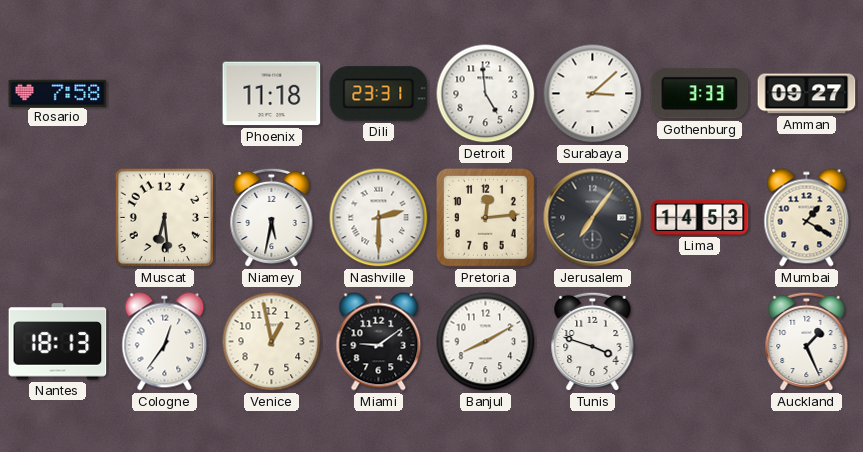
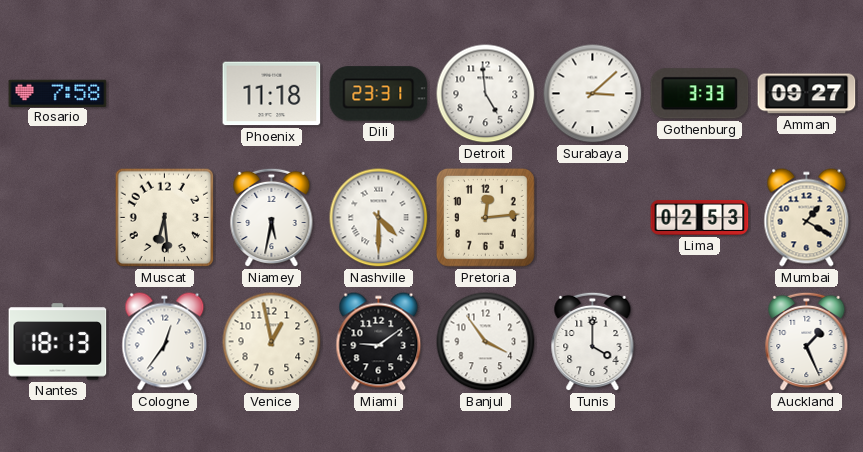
Nashville: 2:30 -> 4:30
Jerusalem: 7:06 -> none
Lima: 14:53 -> 02:53
Banjul: 8:10 -> 3:54
Tunis: 3:48 -> 4:00
